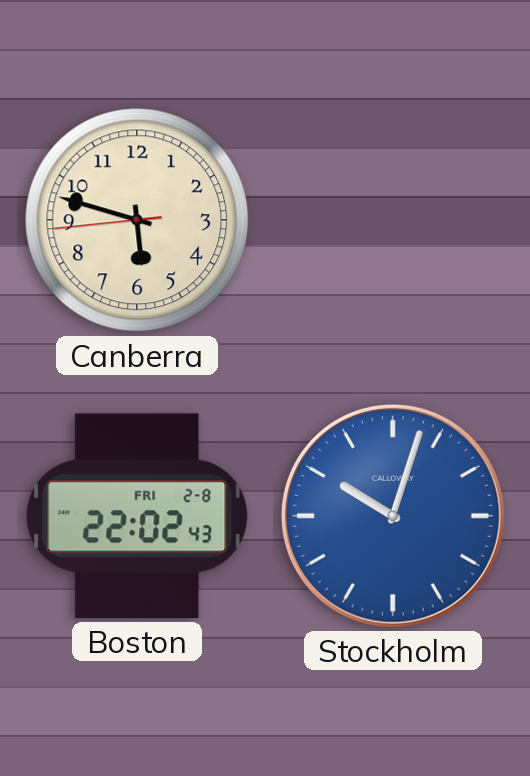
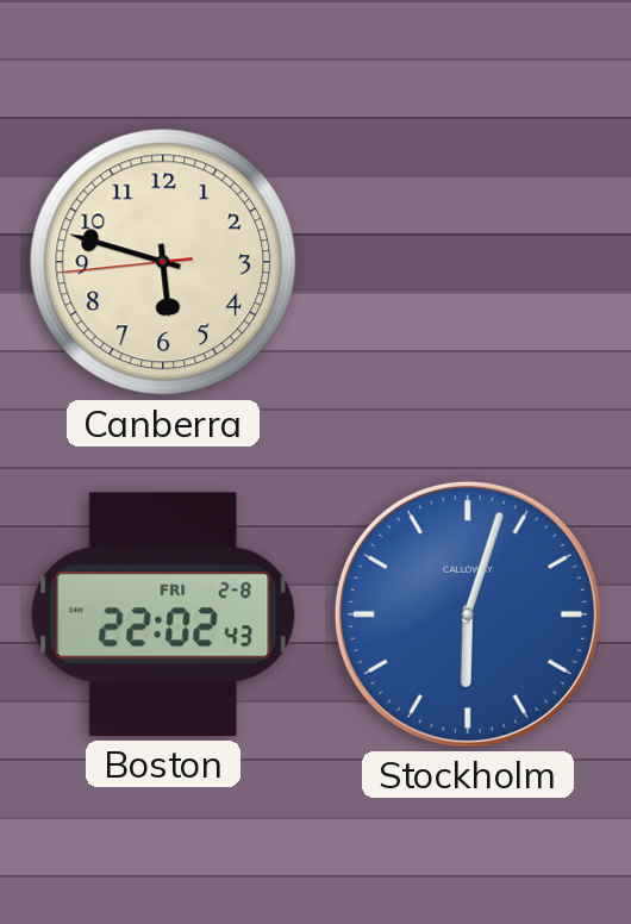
Stockholm: 10:03 -> 6:03
